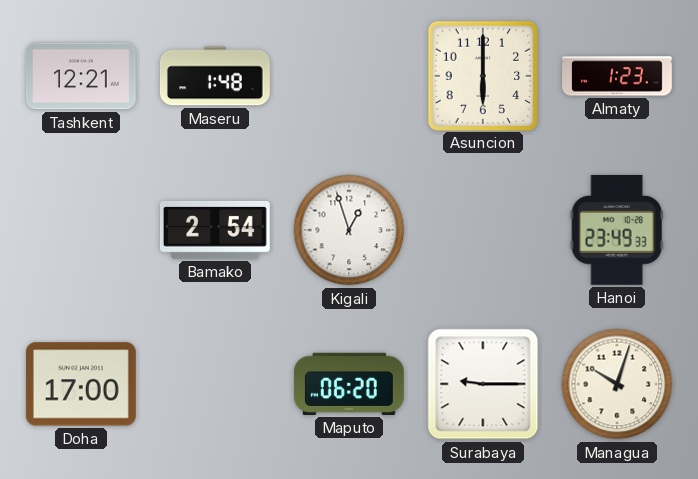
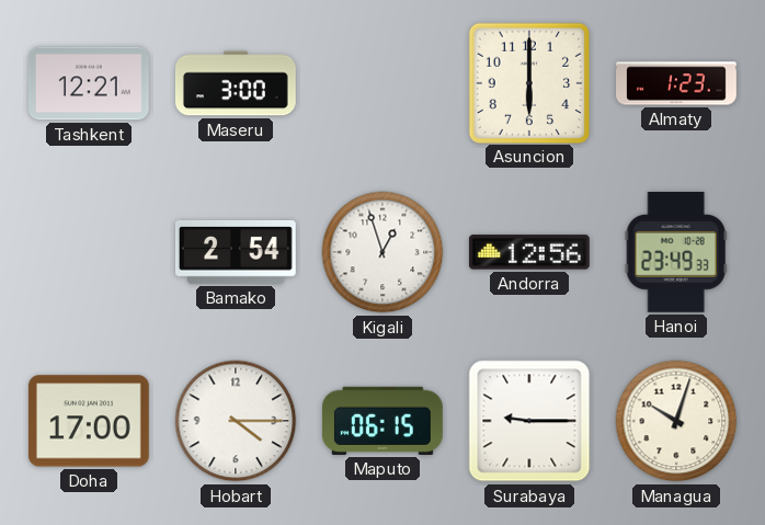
Maseru: 1:48 -> 3:00
Andorra: none -> 12:56
Hobart: none -> 4:15
Maputo: 06:20 -> 06:15
